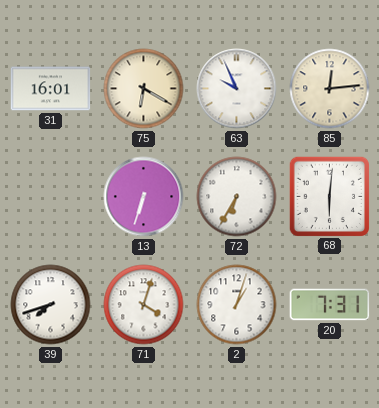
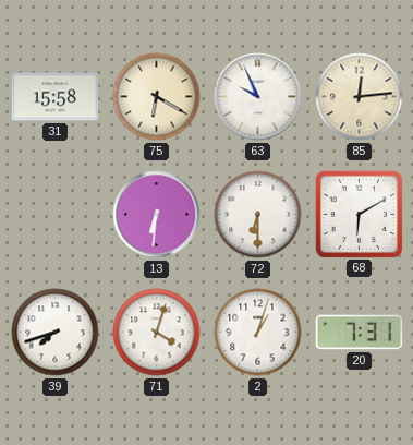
31: 16:01 -> 15:58
13: 6:33 -> 6:31
72: 6:35 -> 6:30
68: 6:01 -> 6:10
